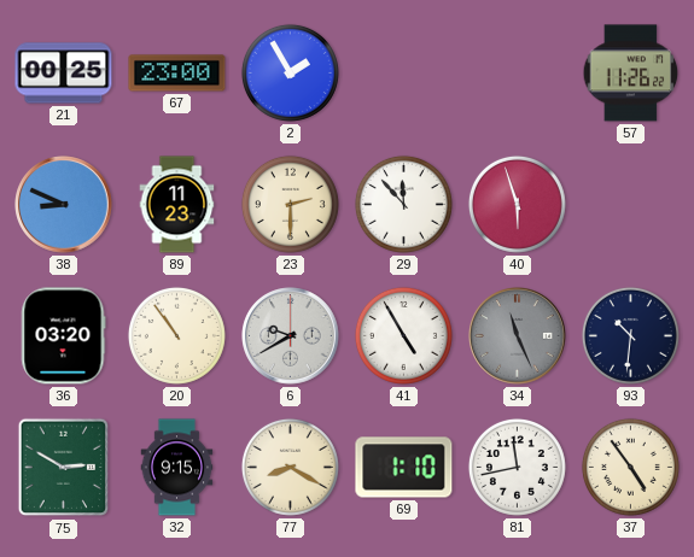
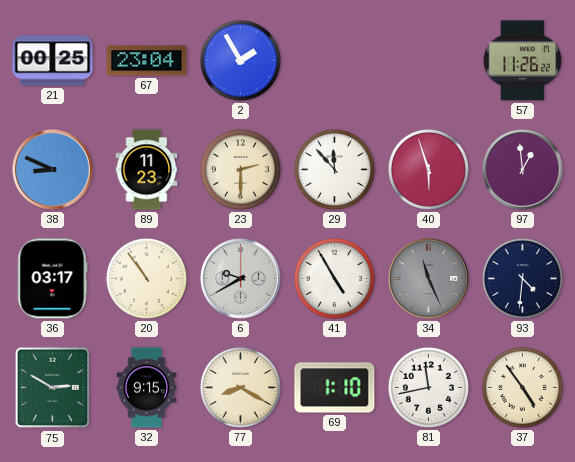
67: 23:00 -> 23:04
97: none -> 12:59
36: 03:20 -> 03:17
93: 10:31 -> 4:31
